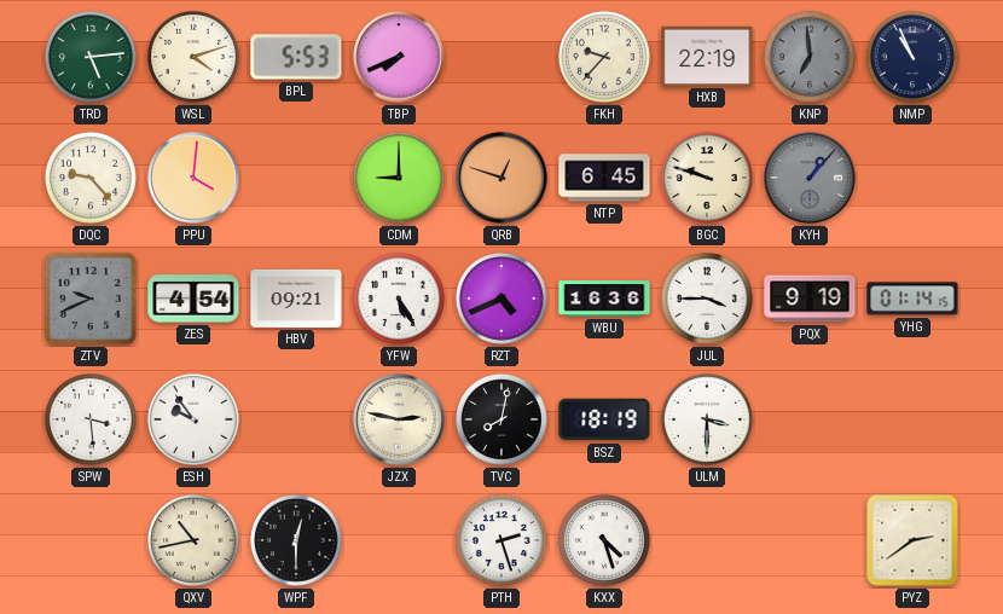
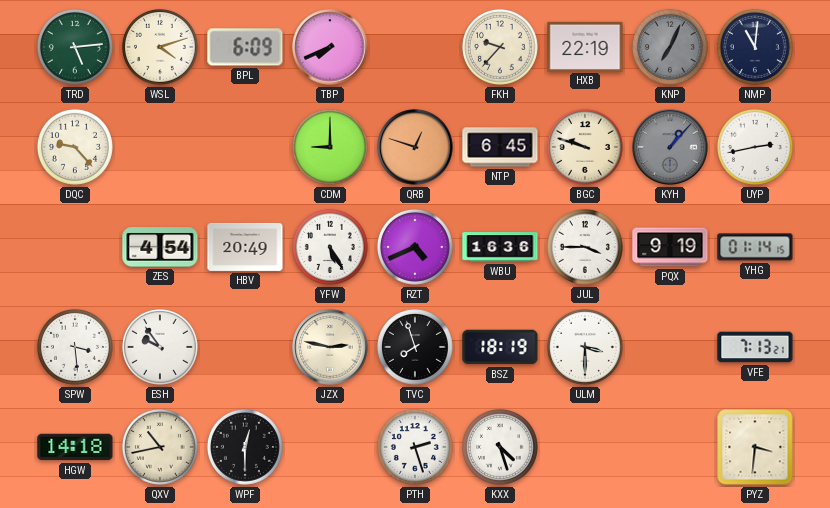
BPL: 5:53 -> 6:09
KNP: 6:59 -> 7:04
NMP: 10:56 -> 11:01
PPU: 4:01 -> none
UYP: none -> 2:43
ZTV: 9:41 -> none
HBV: 09:21 -> 20:49
TVC: 8:02 -> 7:57
VFE: none -> 7:13
HGW: none -> 14:18
PYZ: 2:39 -> 3:31
